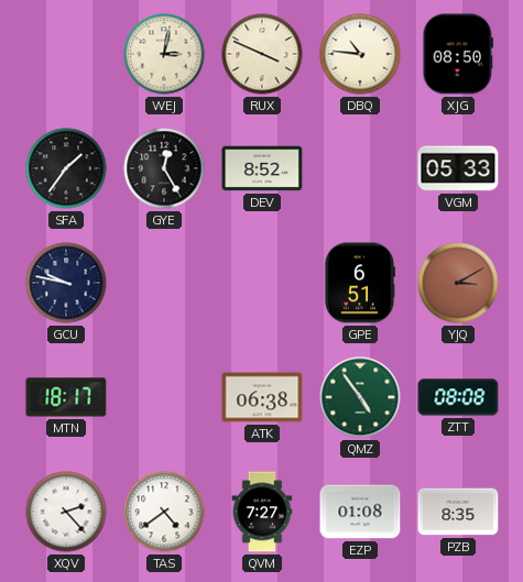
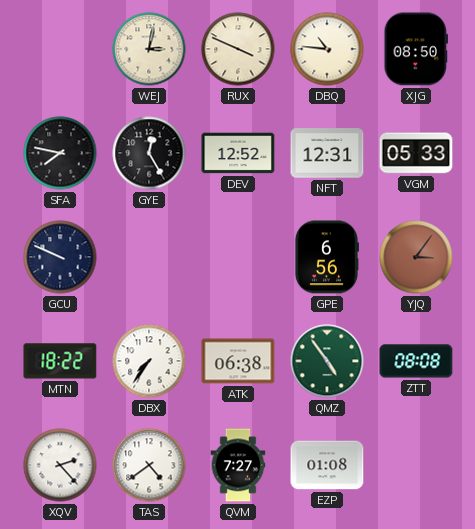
SFA: 1:36 -> 7:47
DEV: 8:52 -> 12:52
NFT: none -> 12:31
GCU: 9:47 -> 9:49
GPE: 6:51 -> 6:56
YJQ: 3:10 -> 3:06
MTN: 18:17 -> 18:22
DBX: none -> 7:36
PZB: 8:35 -> none
